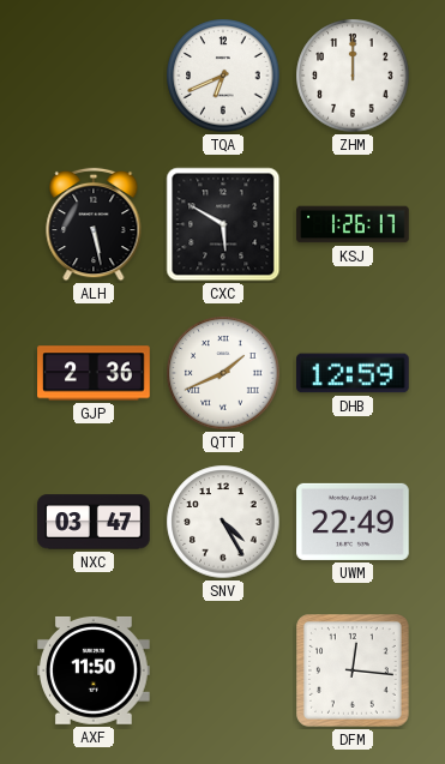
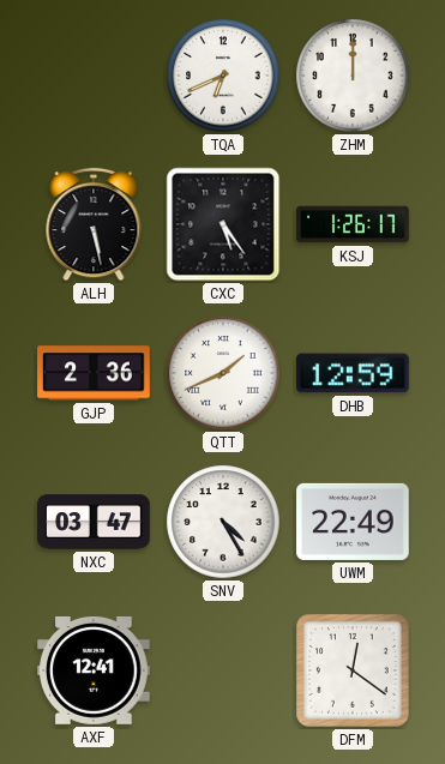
CXC: 5:50 -> 5:24
AXF: 11:50 -> 12:41
DFM: 12:16 -> 12:21
